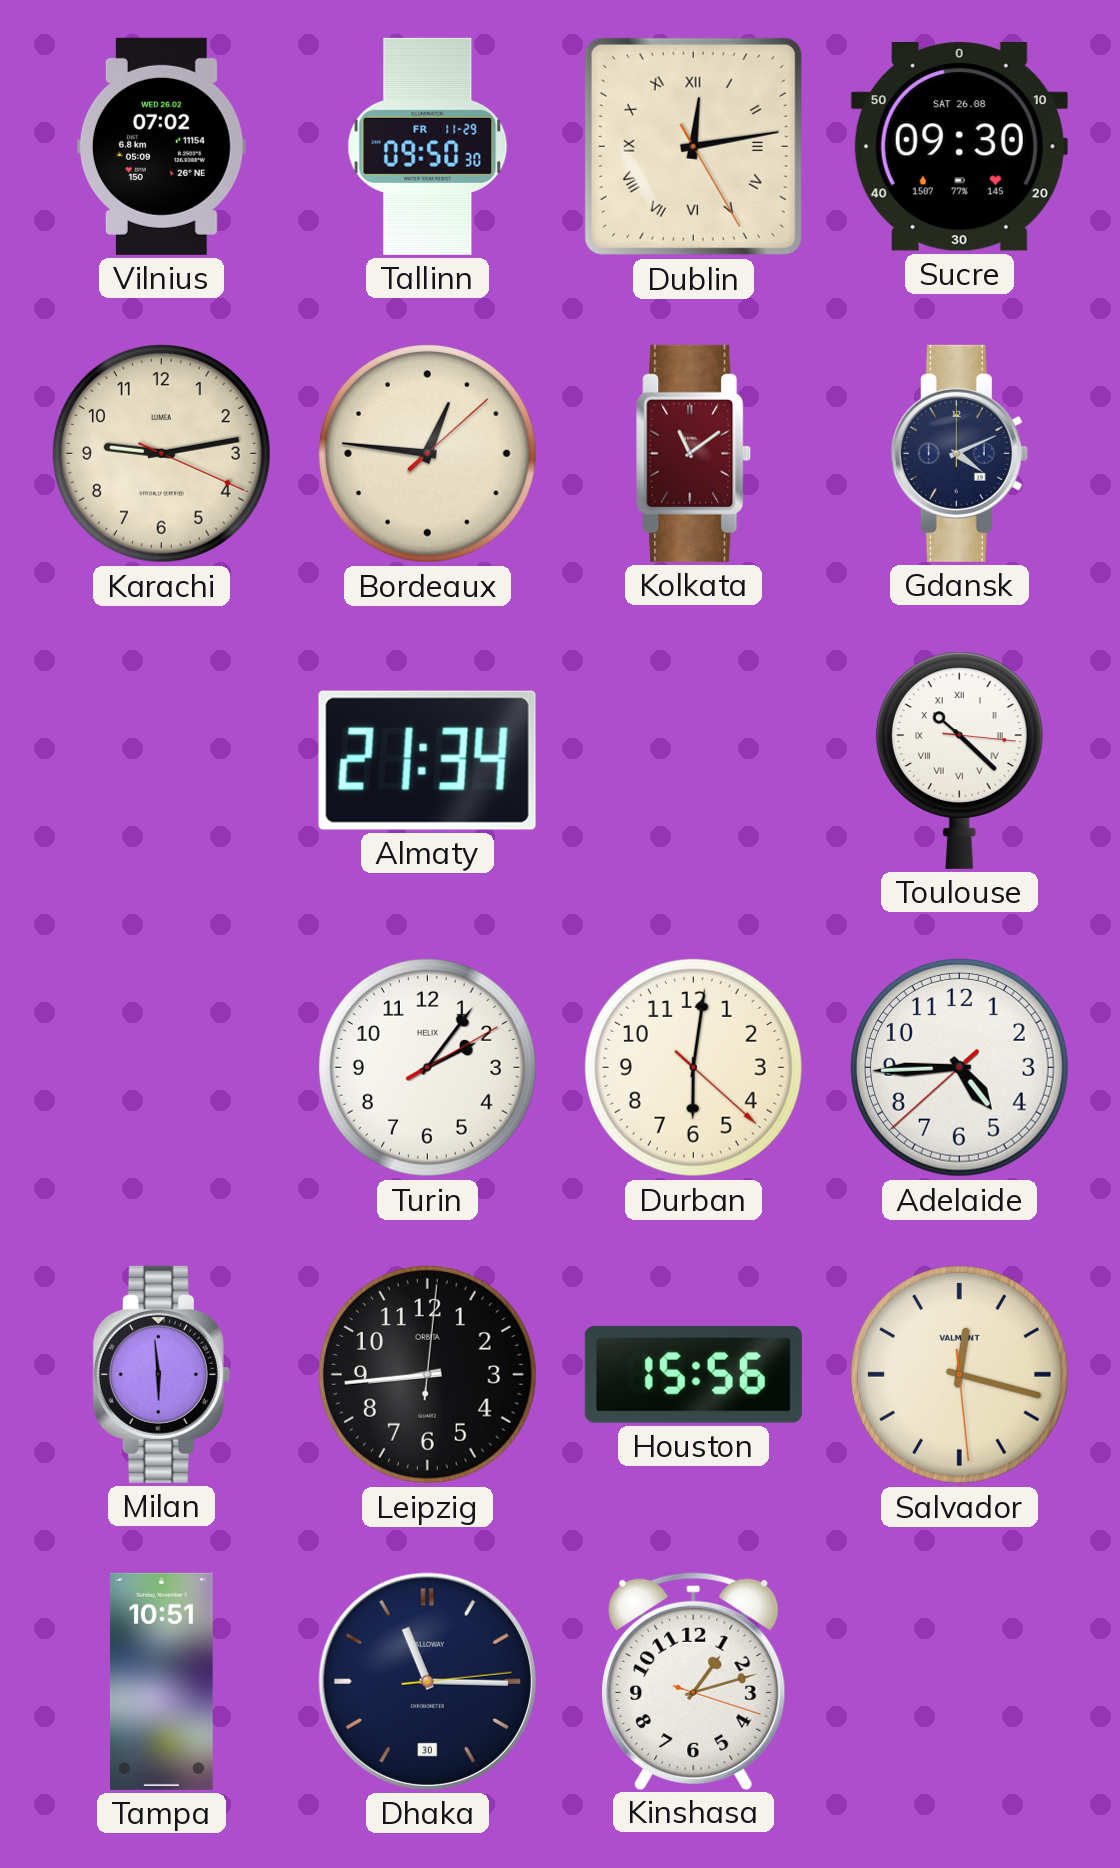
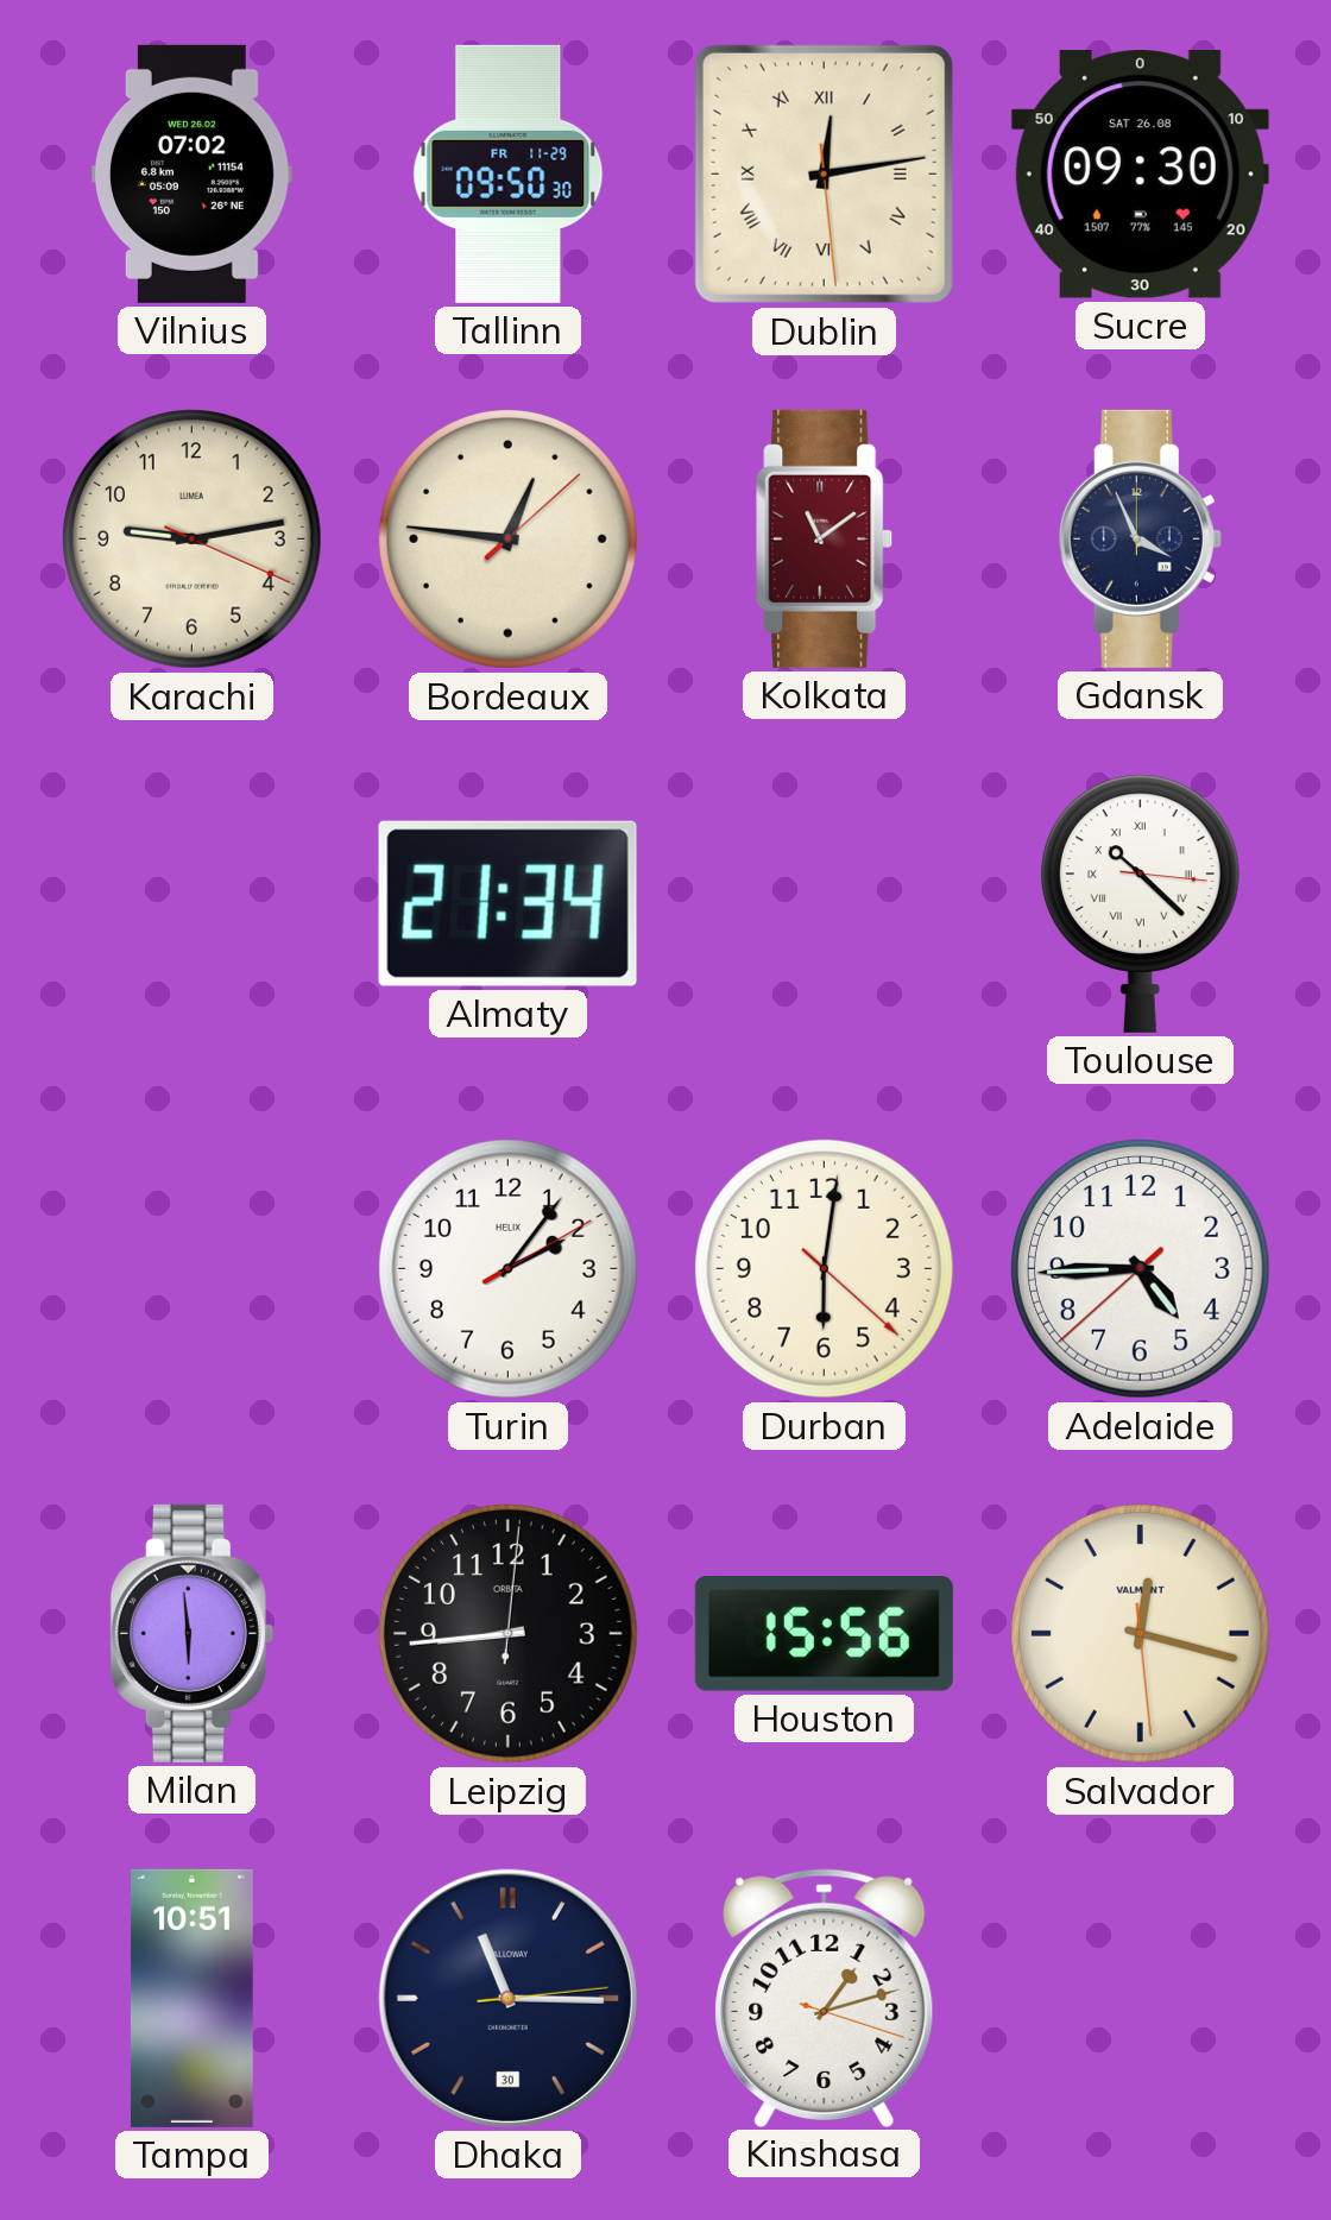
Dublin: 12:13:25 -> 12:13:29
Gdansk: 4:11 -> 3:56
